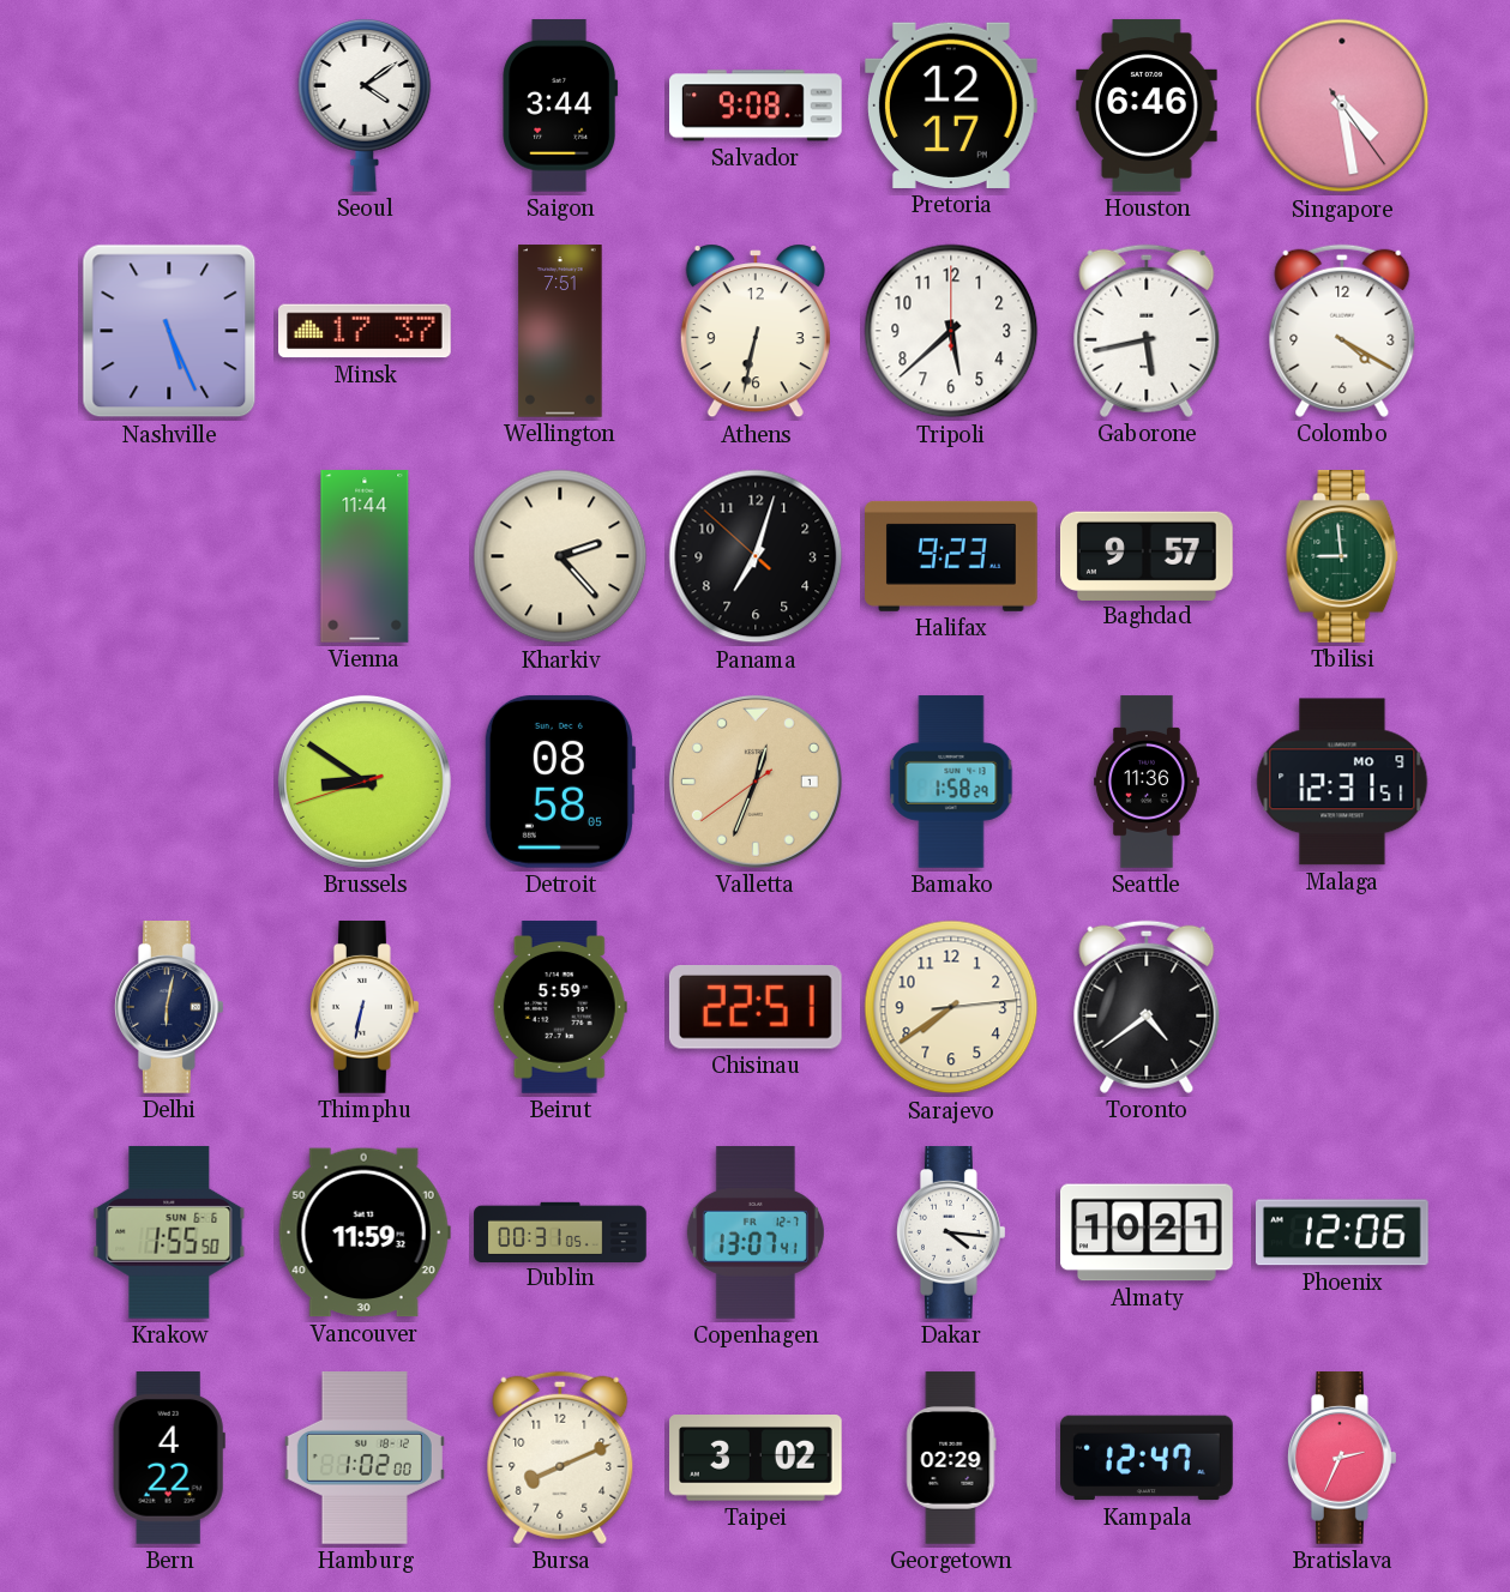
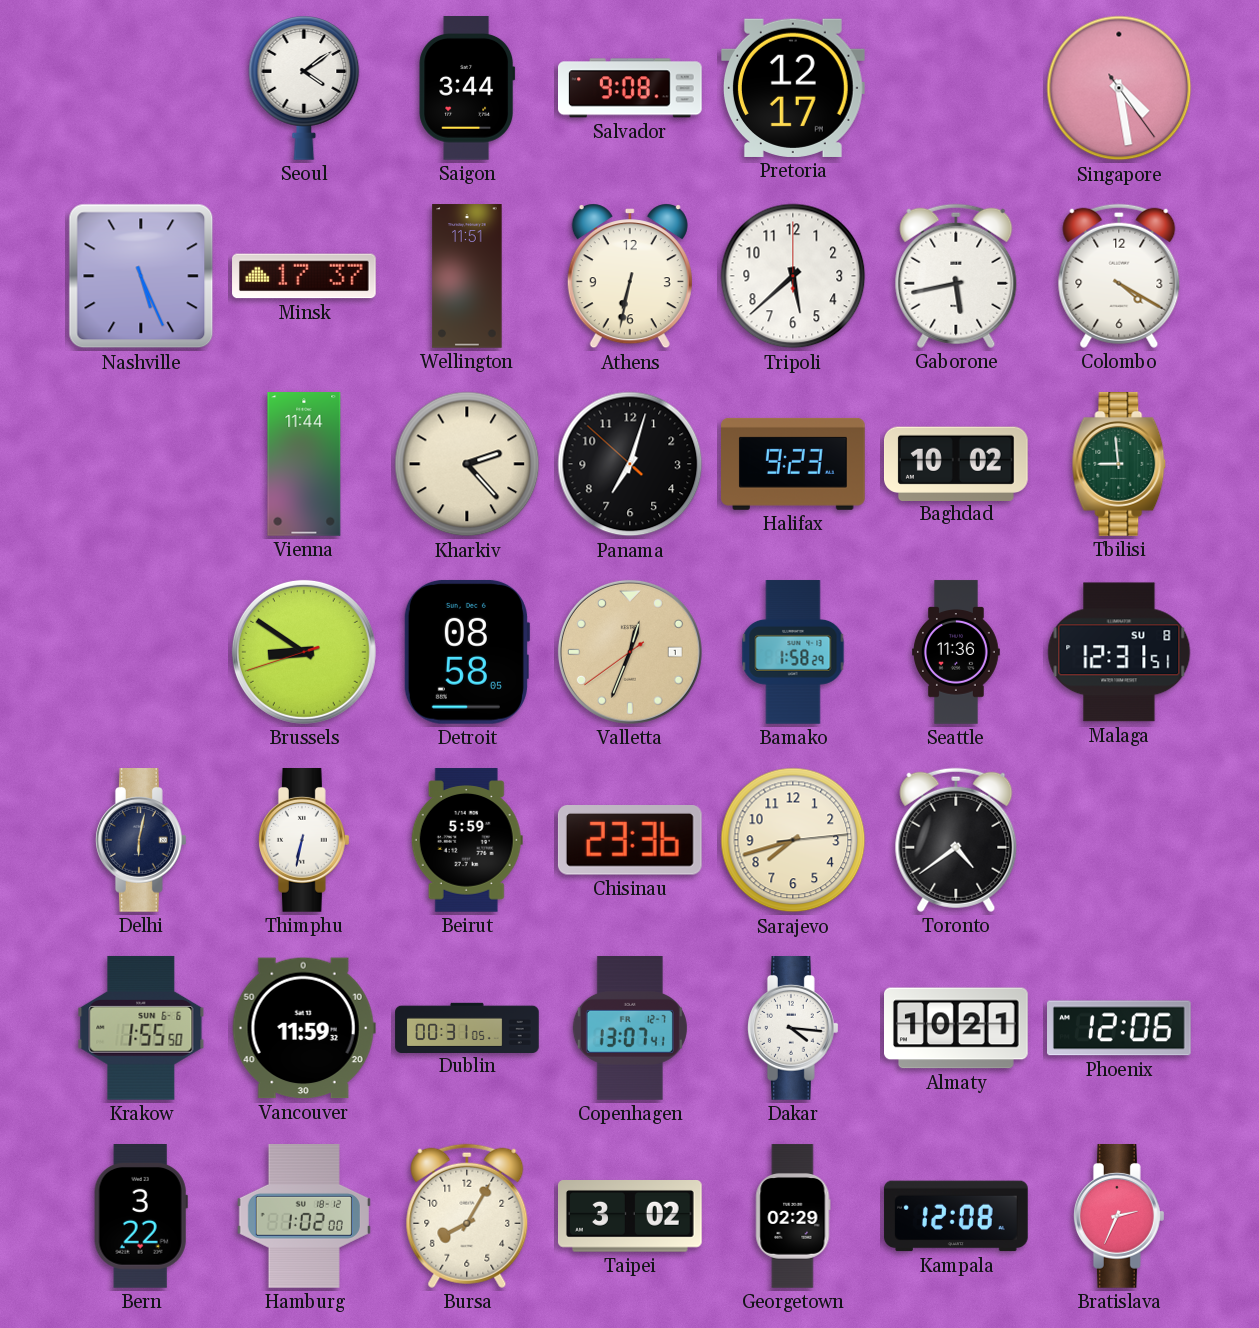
Houston: 6:46 -> none
Wellington: 7:51 -> 11:51
Baghdad: 9:57 -> 10:02
Malaga date: MO 9 -> SU 8
Chisinau: 22:51 -> 23:36
Sarajevo: 7:39 -> 7:42
Bern: 4:22 -> 3:22
Bursa: 8:11 -> 8:05
Kampala: 12:47 -> 12:08
